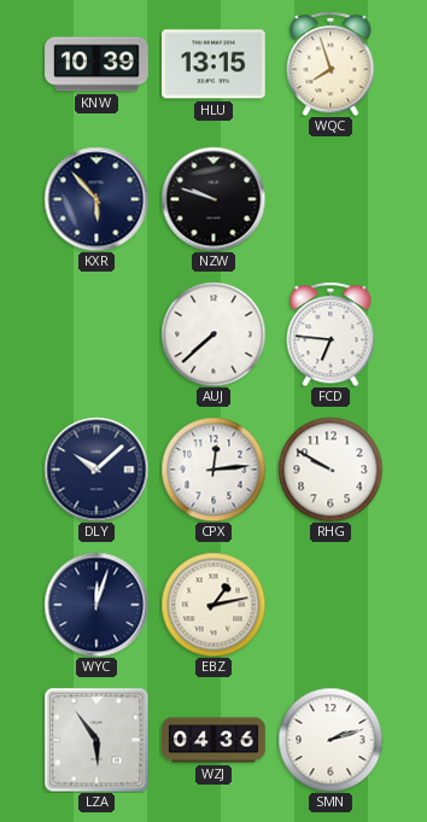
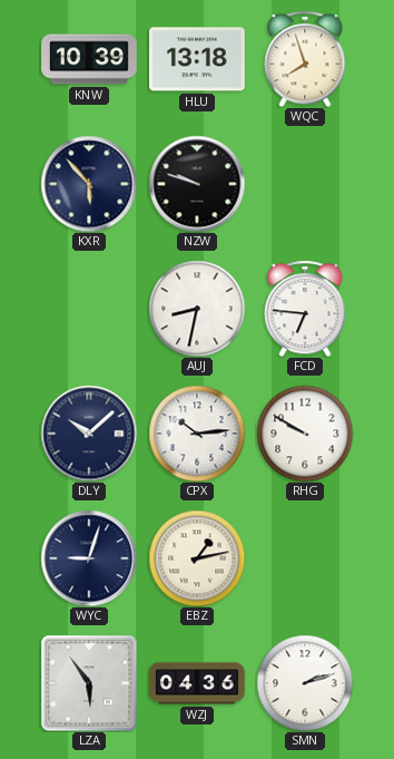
HLU: 13:15 -> 13:18
AUJ: 7:38 -> 8:32
CPX: 12:14 -> 10:14
WYC: 12:03 -> 9:03
